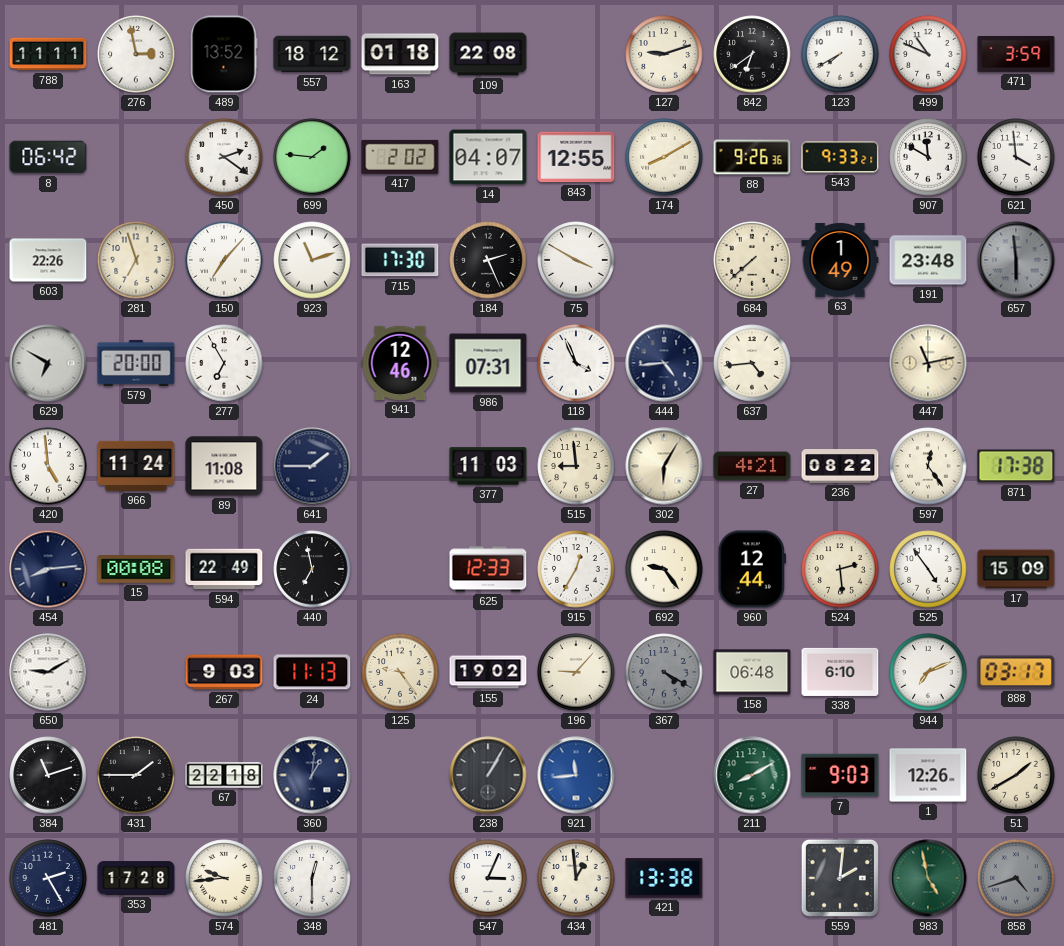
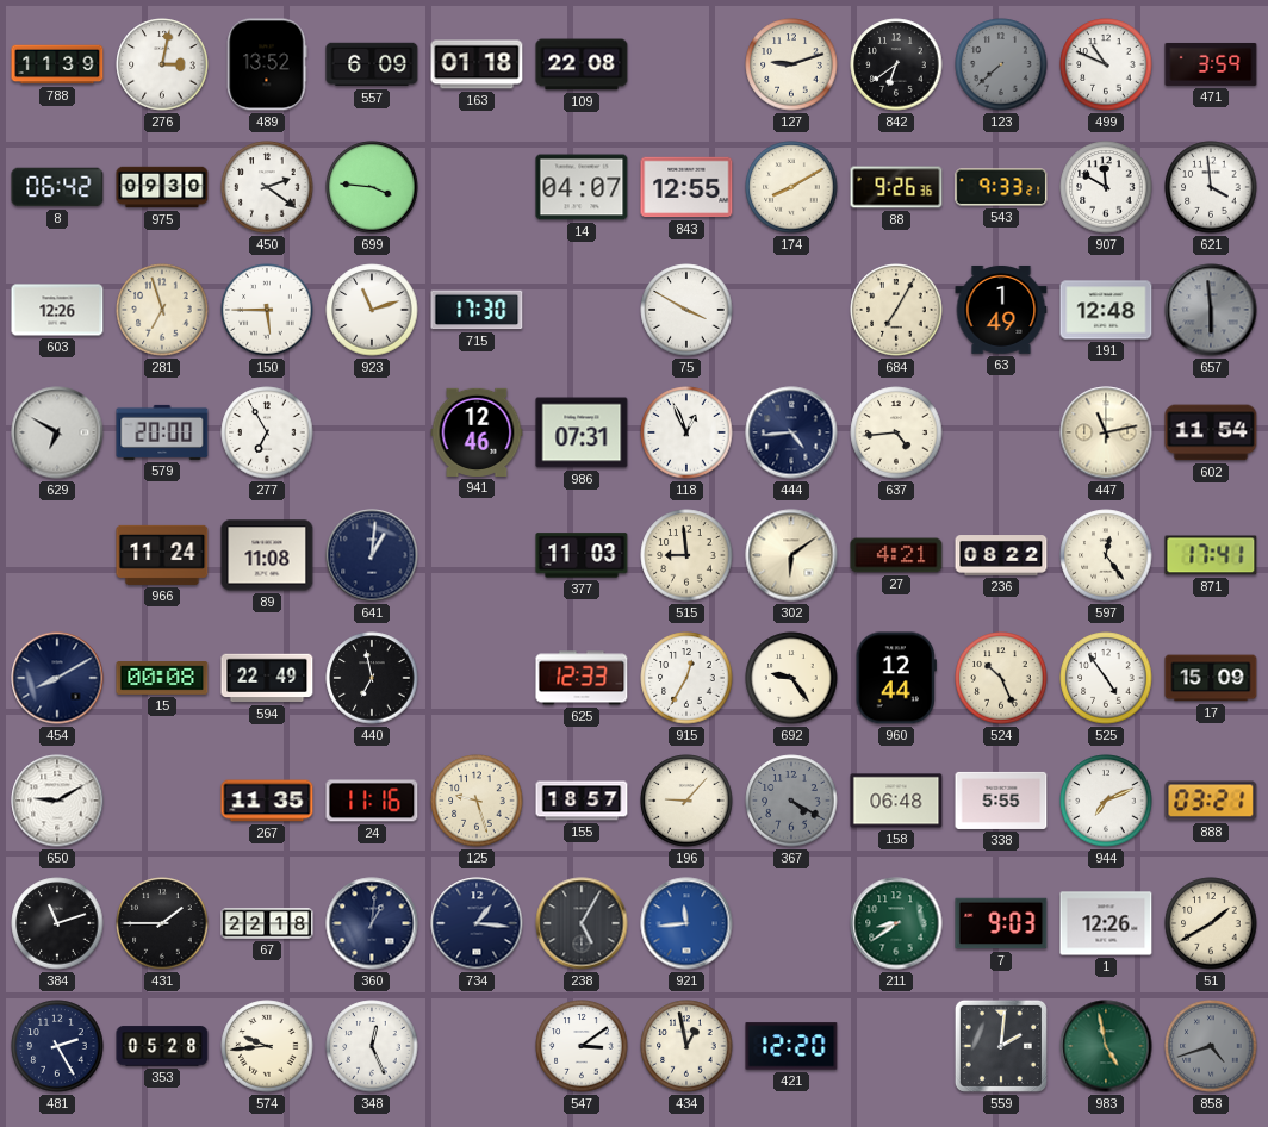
788: 11:11 -> 11:39
276: 2:58 -> 3:02
557: 18:12 -> 6:09
123: 7:40 -> 7:38
123 dial: white -> grey
975: none -> 09:30
699: 1:46 -> 3:46
417: 2:02 -> none
603: 22:26 -> 12:26
150: 7:07 -> 5:45
184: 2:26 -> none
684: 7:38 -> 7:05
191: 23:48 -> 12:48
118: 3:56 -> 12:56
602: none -> 11:54
420: 4:59 -> none
641: 1:45 -> 1:01
302: 6:05 -> 6:09
871: 17:38 -> 17:41
454: 8:14 -> 8:10
524: 2:29 -> 10:26
267: 9:03 -> 11:35
24: 11:13 -> 11:16
125: 9:24 -> 9:27
155: 19:02 -> 18:57
338: 6:10 -> 5:55
888: 03:17 -> 03:21
734: none -> 1:16
238: 1:05 -> 5:05
211: 8:10 -> 8:39
353: 17:28 -> 05:28
348: 12:30 -> 12:26
547: 3:04 -> 3:09
434: 12:59 -> 12:58
421: 13:38 -> 12:20
